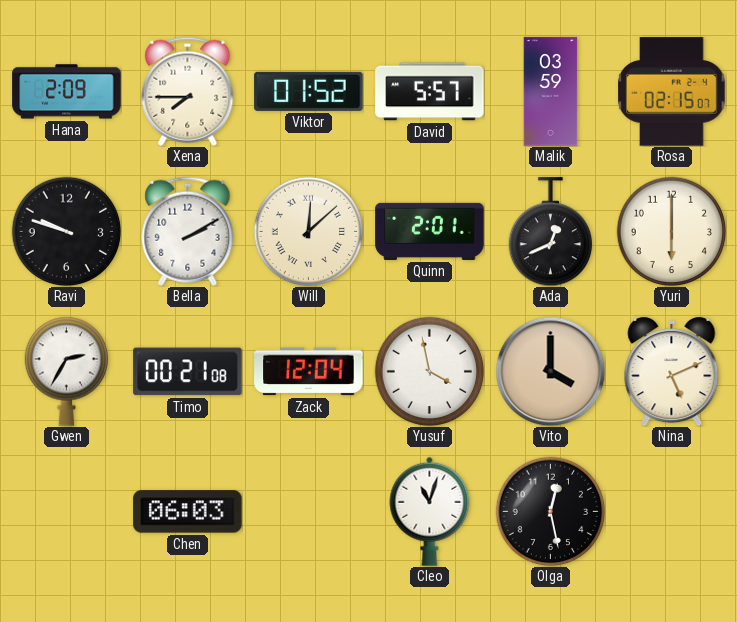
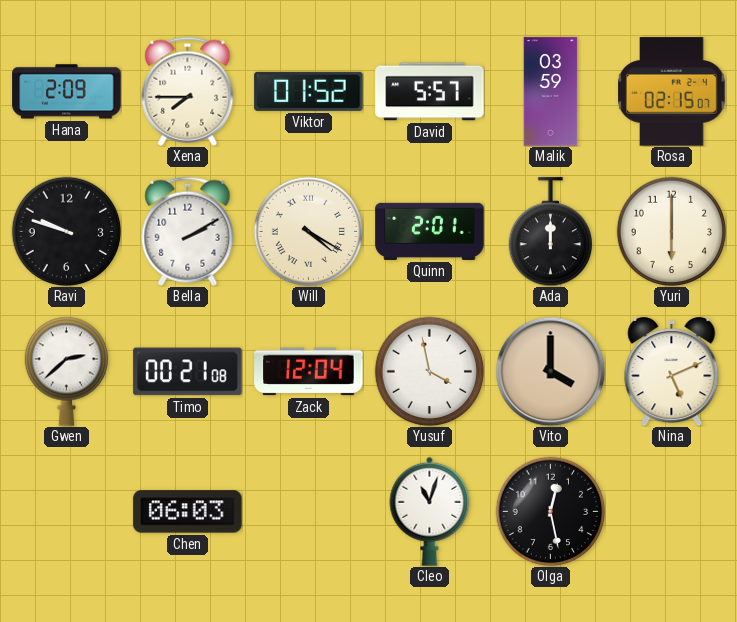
Will: 12:08 -> 4:20
Ada: 12:41 -> 12:00
Gwen: 2:35 -> 2:38
